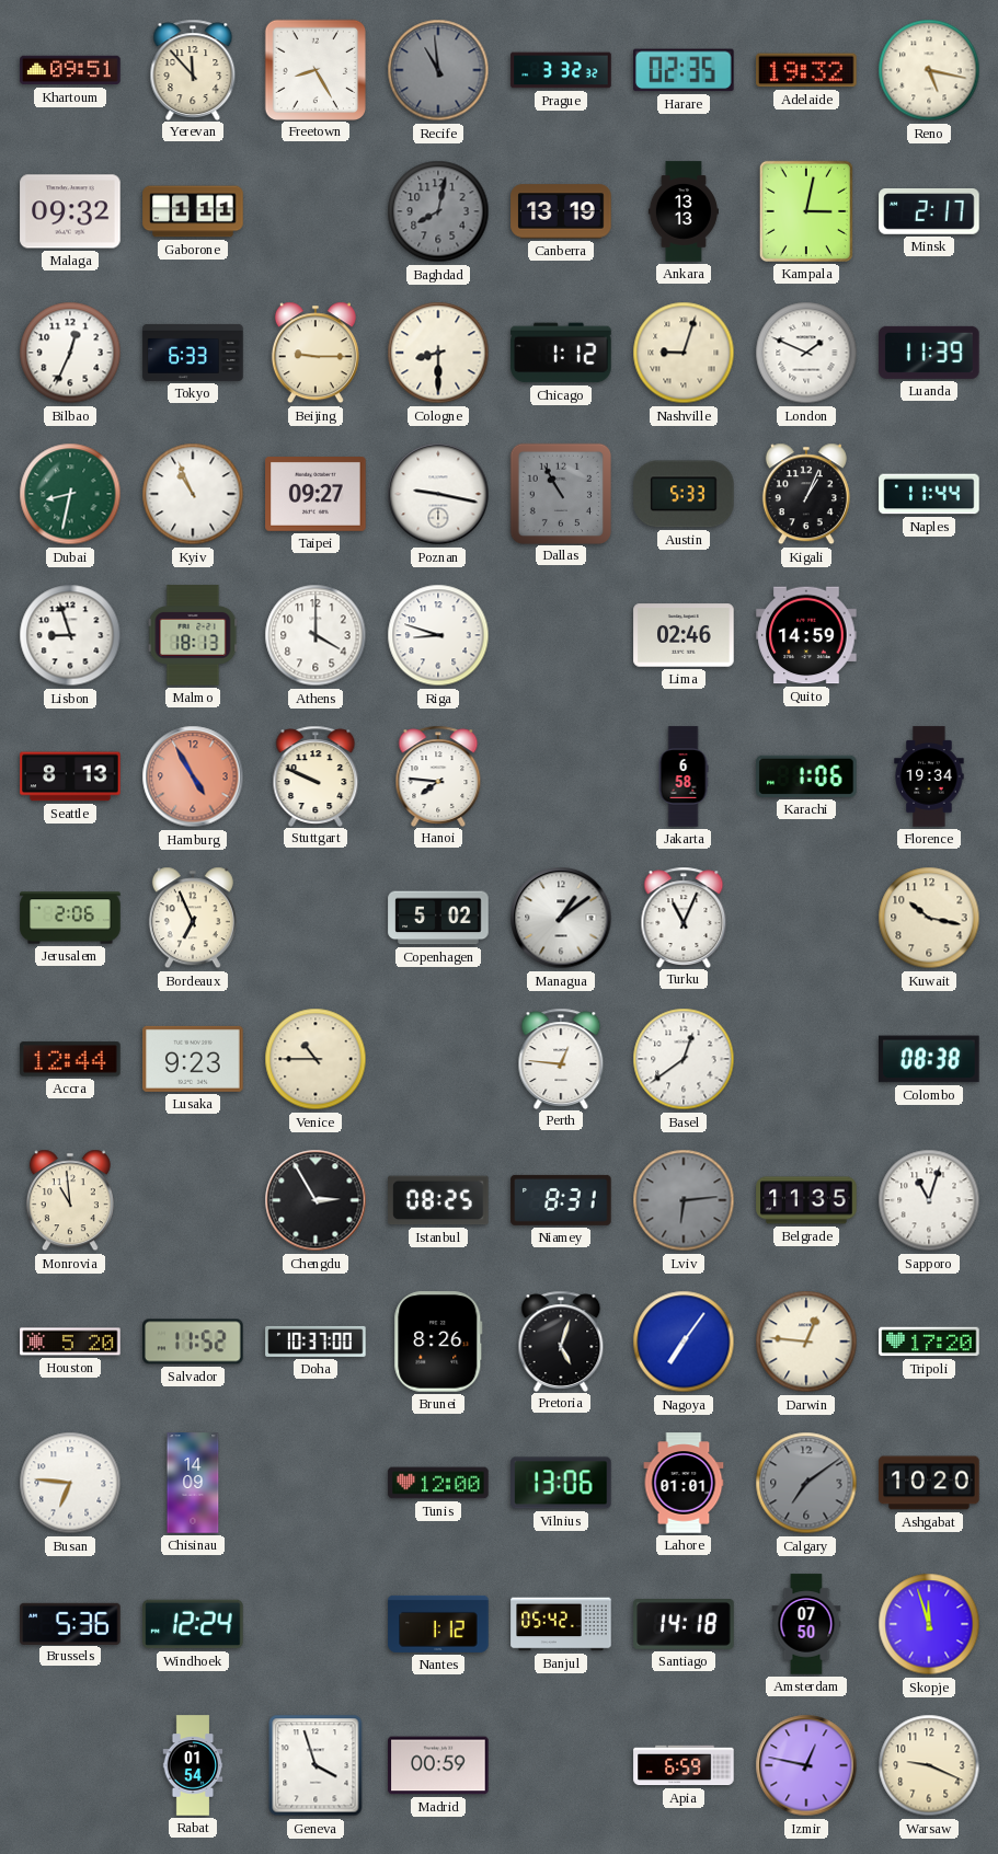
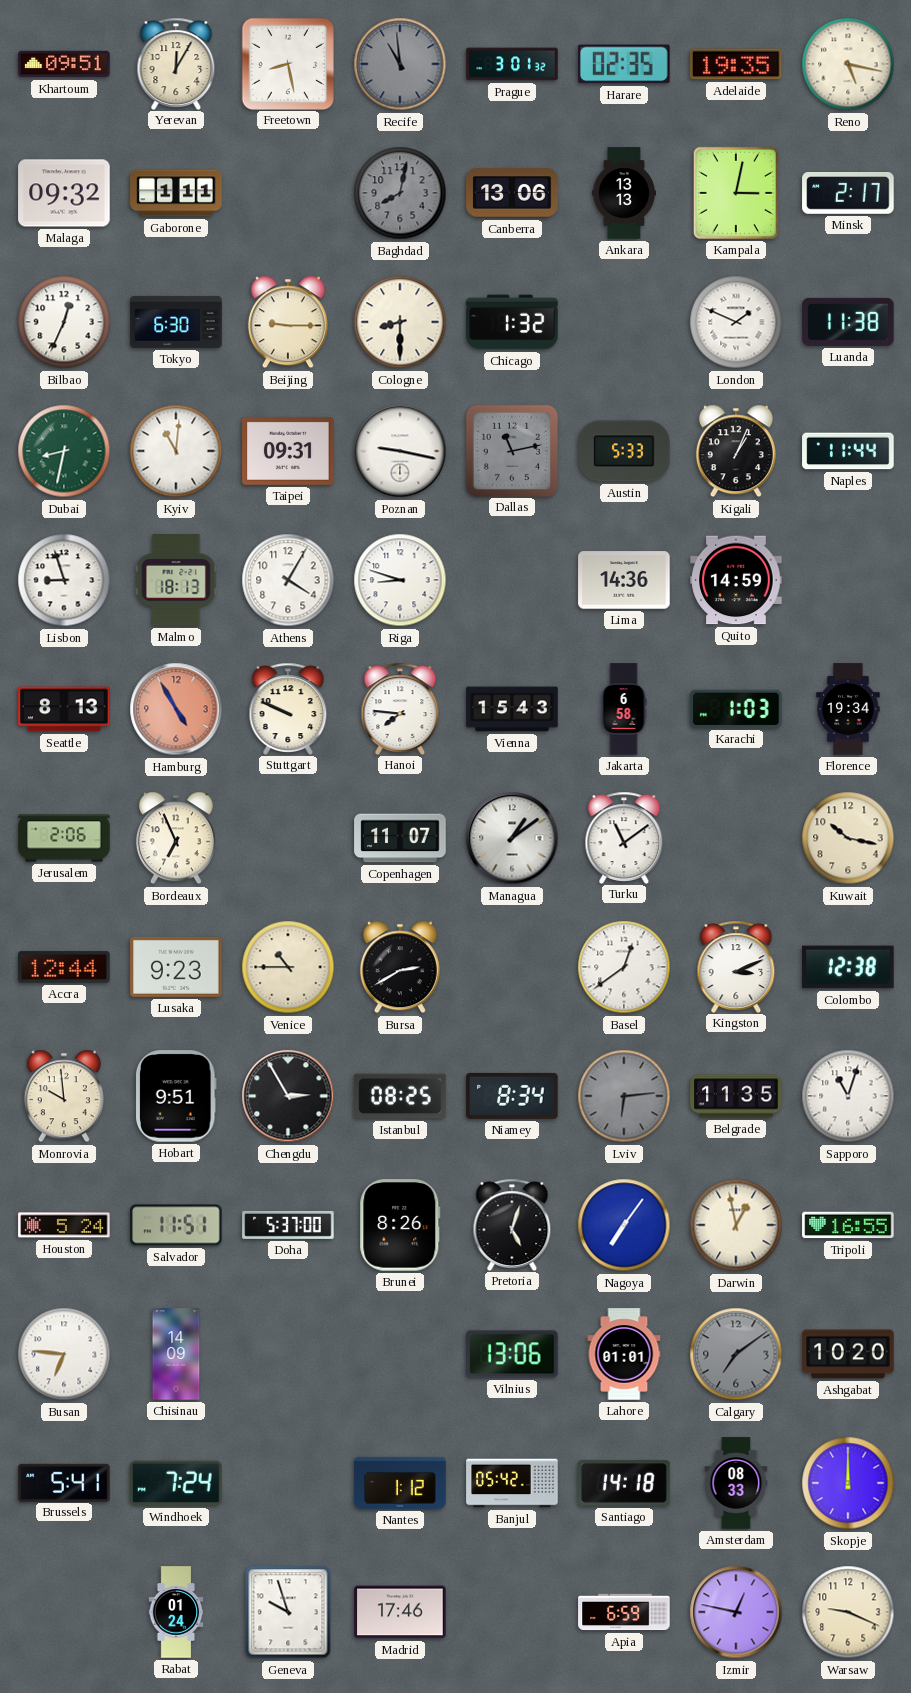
Yerevan: 11:53 -> 12:05
Freetown: 8:25 -> 8:28
Prague: 3:32 -> 3:01
Adelaide: 19:32 -> 19:35
Canberra: 13:19 -> 13:06
Tokyo: 6:33 -> 6:30
Chicago: 1:12 -> 1:32
Nashville: 9:03 -> none
Luanda: 11:39 -> 11:38
Kyiv: 10:56 -> 11:01
Taipei: 09:27 -> 09:31
Dallas: 10:55 -> 11:13
Athens: 4:00 -> 4:05
Lima: 02:46 -> 14:36
Vienna: none -> 15:43
Karachi: 1:06 -> 1:03
Copenhagen: 5:02 -> 11:07
Turku: 11:04 -> 11:09
Bursa: none -> 2:40
Perth: 12:46 -> none
Kingston: none -> 3:11
Colombo: 08:38 -> 12:38
Monrovia: 10:59 -> 9:59
Hobart: none -> 9:51
Niamey: 8:31 -> 8:34
Houston: 5:20 -> 5:24
Salvador: 11:52 -> 11:51
Doha: 10:37 -> 5:37
Darwin: 12:46 -> 12:58
Tripoli: 17:20 -> 16:55
Tunis: 12:00 -> none
Brussels: 5:36 -> 5:41
Windhoek: 12:24 -> 7:24
Amsterdam: 07:50 -> 08:33
Skopje: 11:57 -> 12:00
Rabat: 01:54 -> 01:24
Geneva: 3:57 -> 9:57
Madrid: 00:59 -> 17:46
